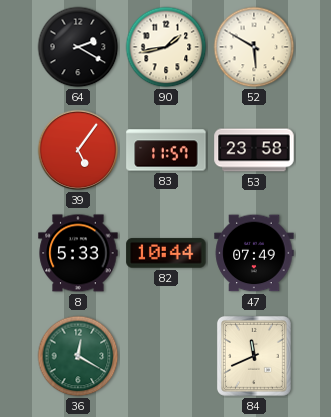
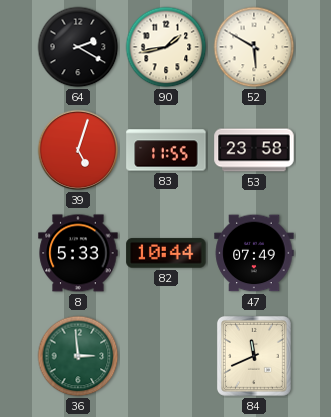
39: 5:06 -> 5:03
83: 11:57 -> 11:55
36: 12:20 -> 2:59
